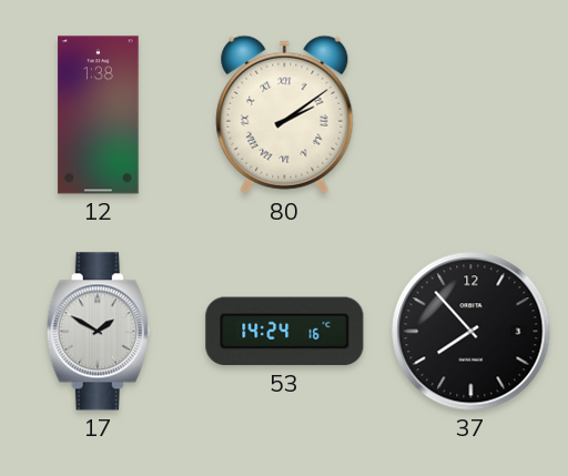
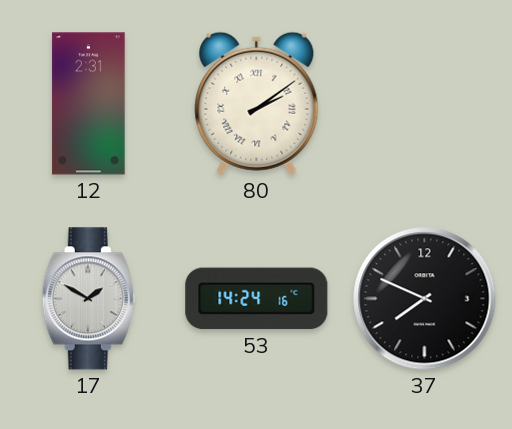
12: 1:38 -> 2:31
37: 7:53 -> 7:49
